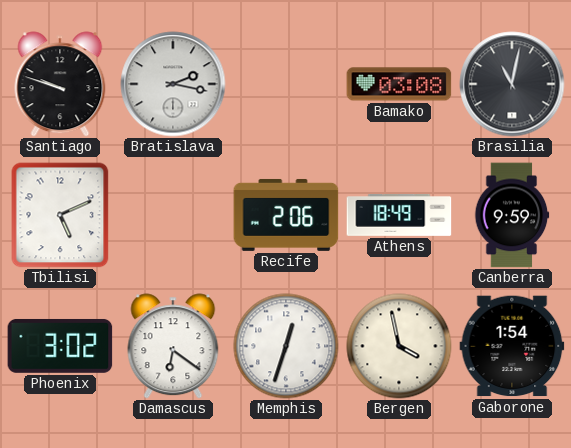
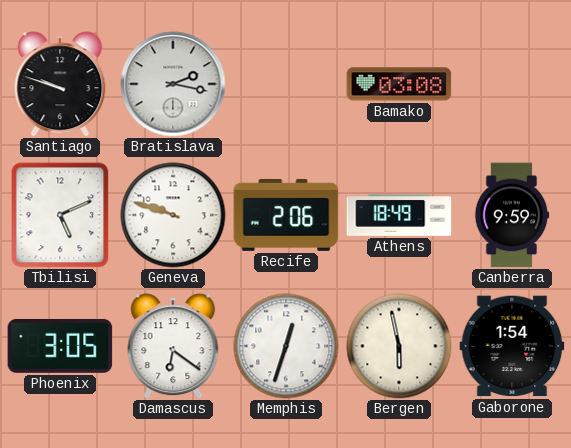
Brasilia: 11:02 -> none
Geneva: none -> 9:48
Phoenix: 3:02 -> 3:05
Bergen: 3:58 -> 5:58
